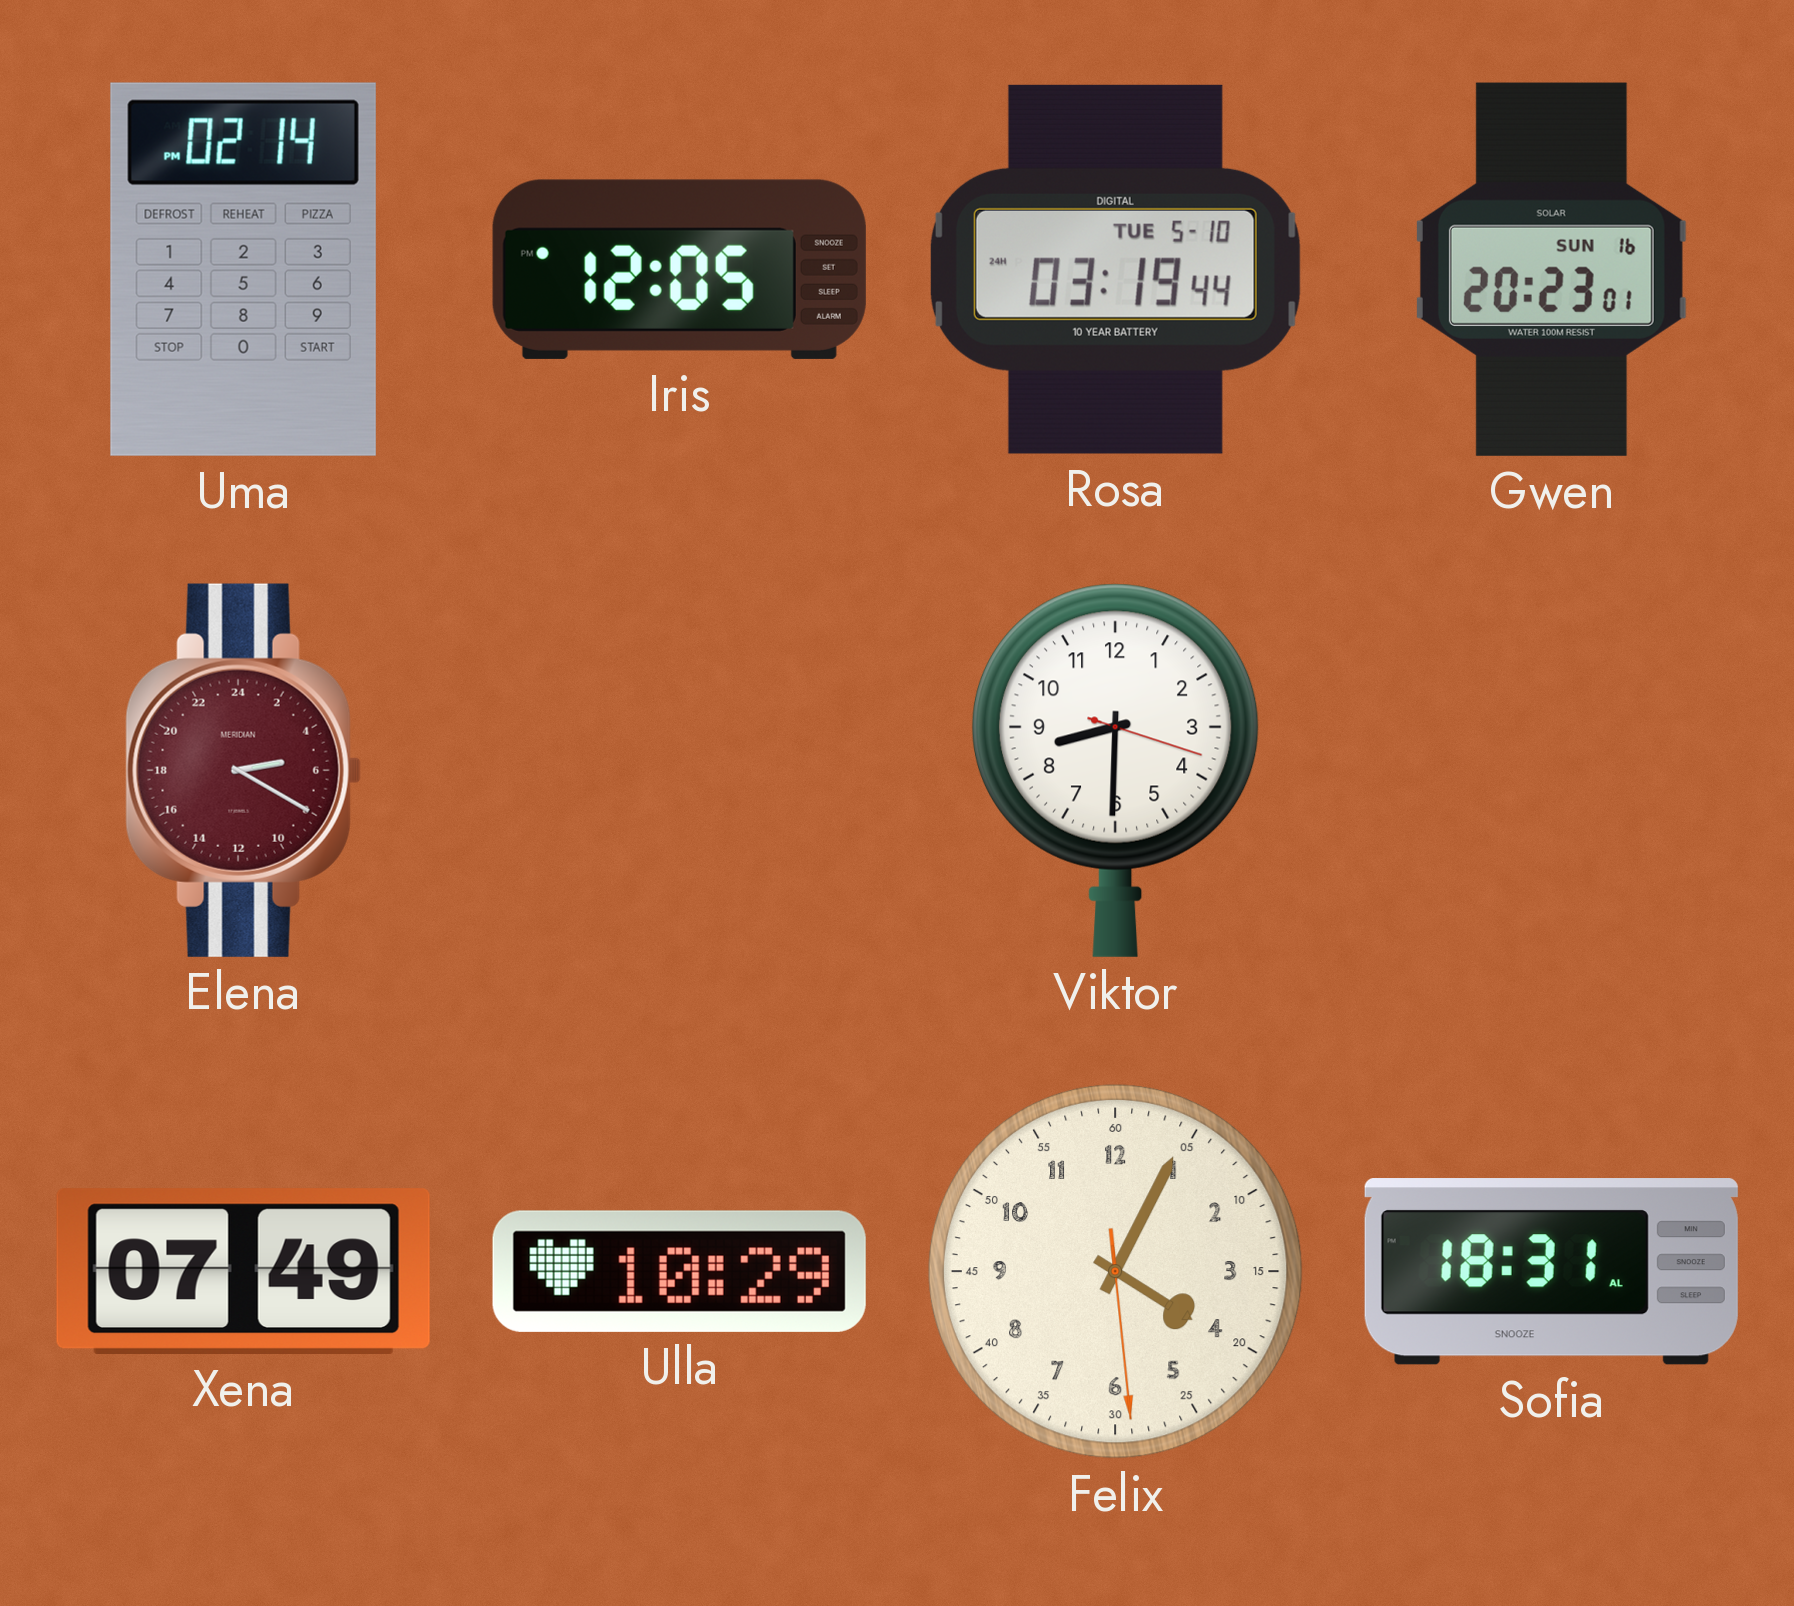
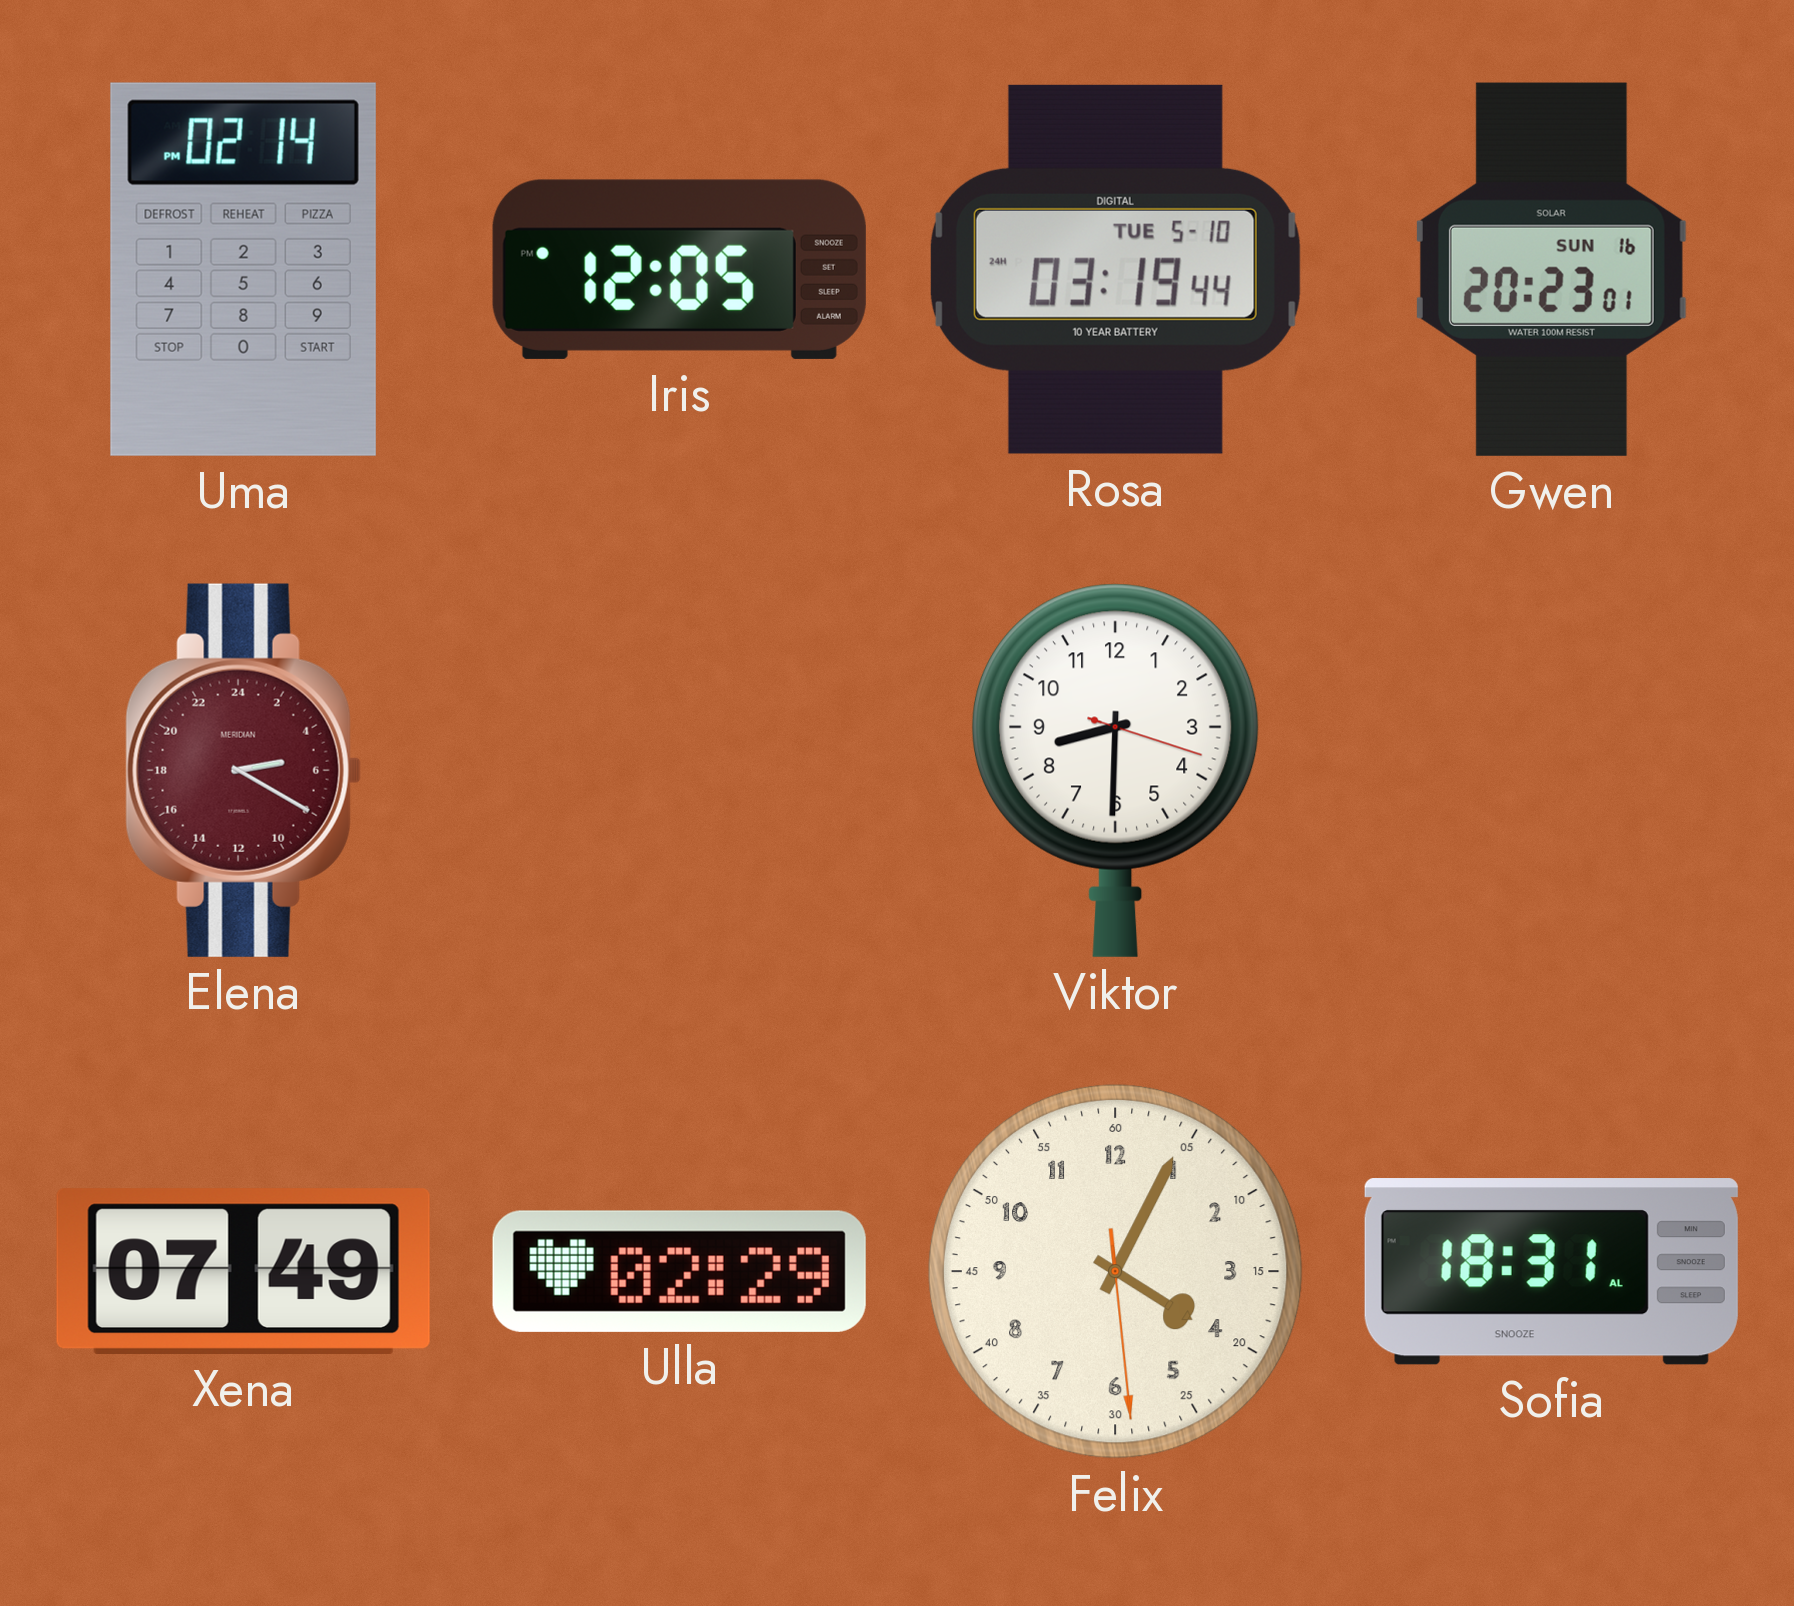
Ulla: 10:29 -> 02:29
